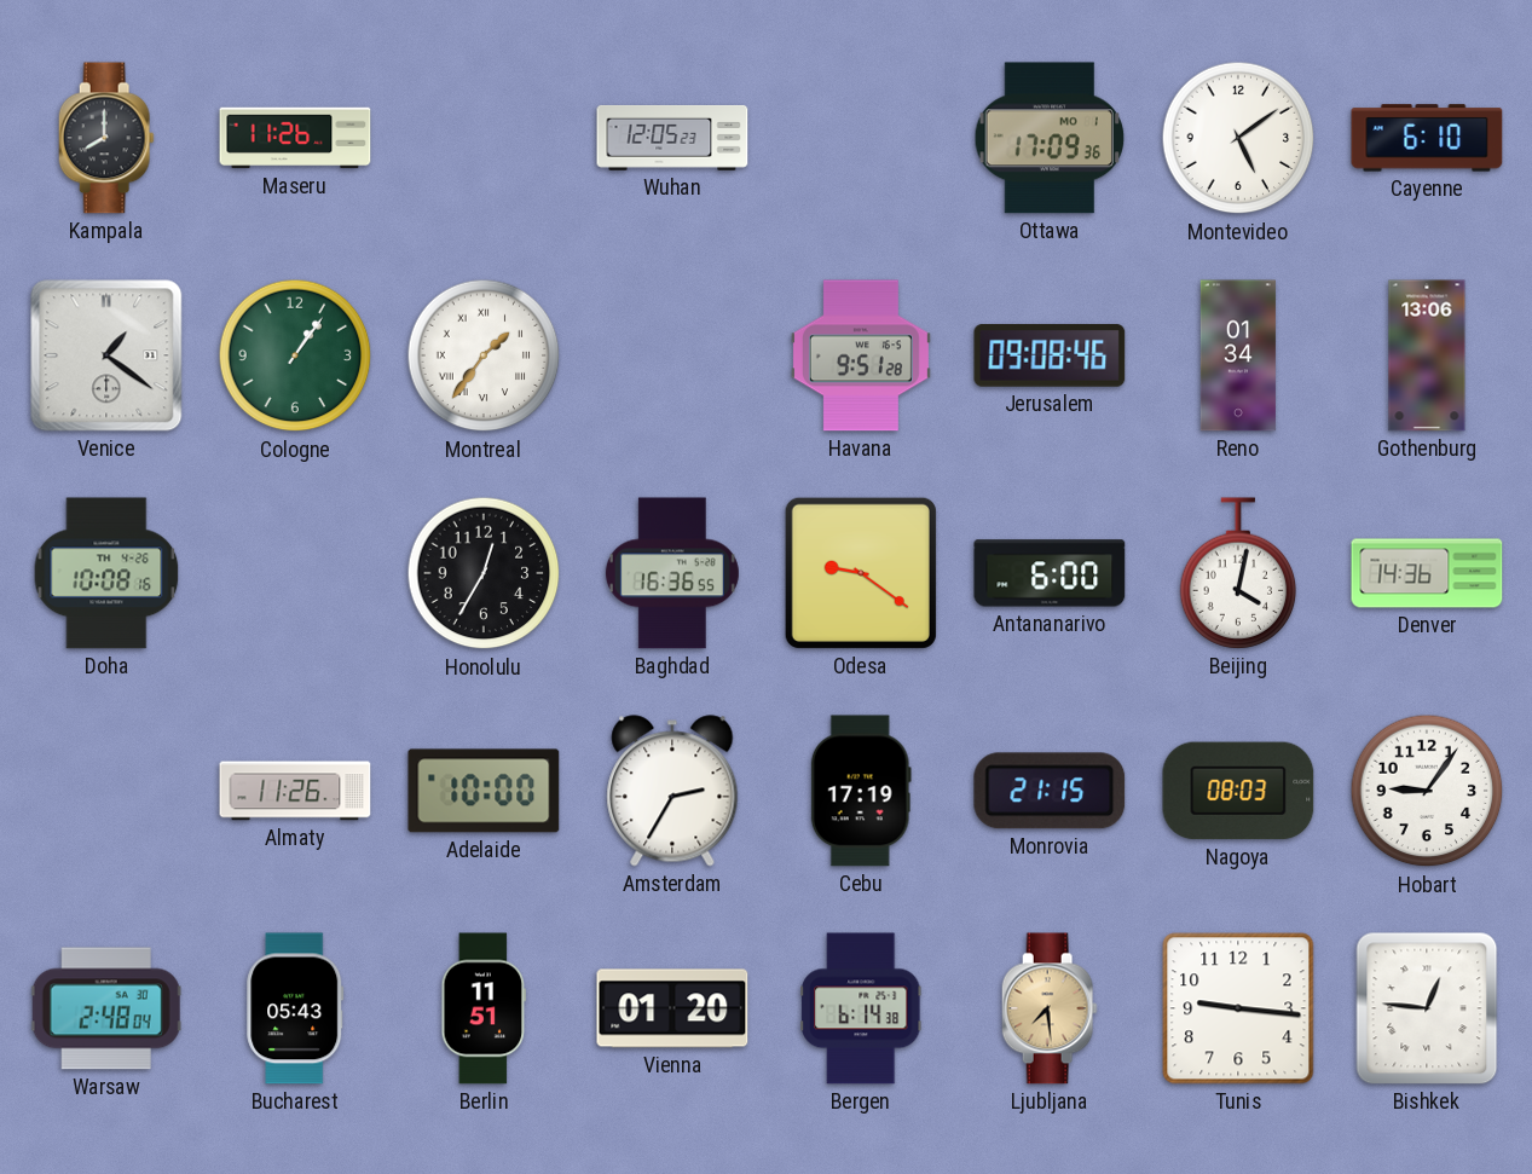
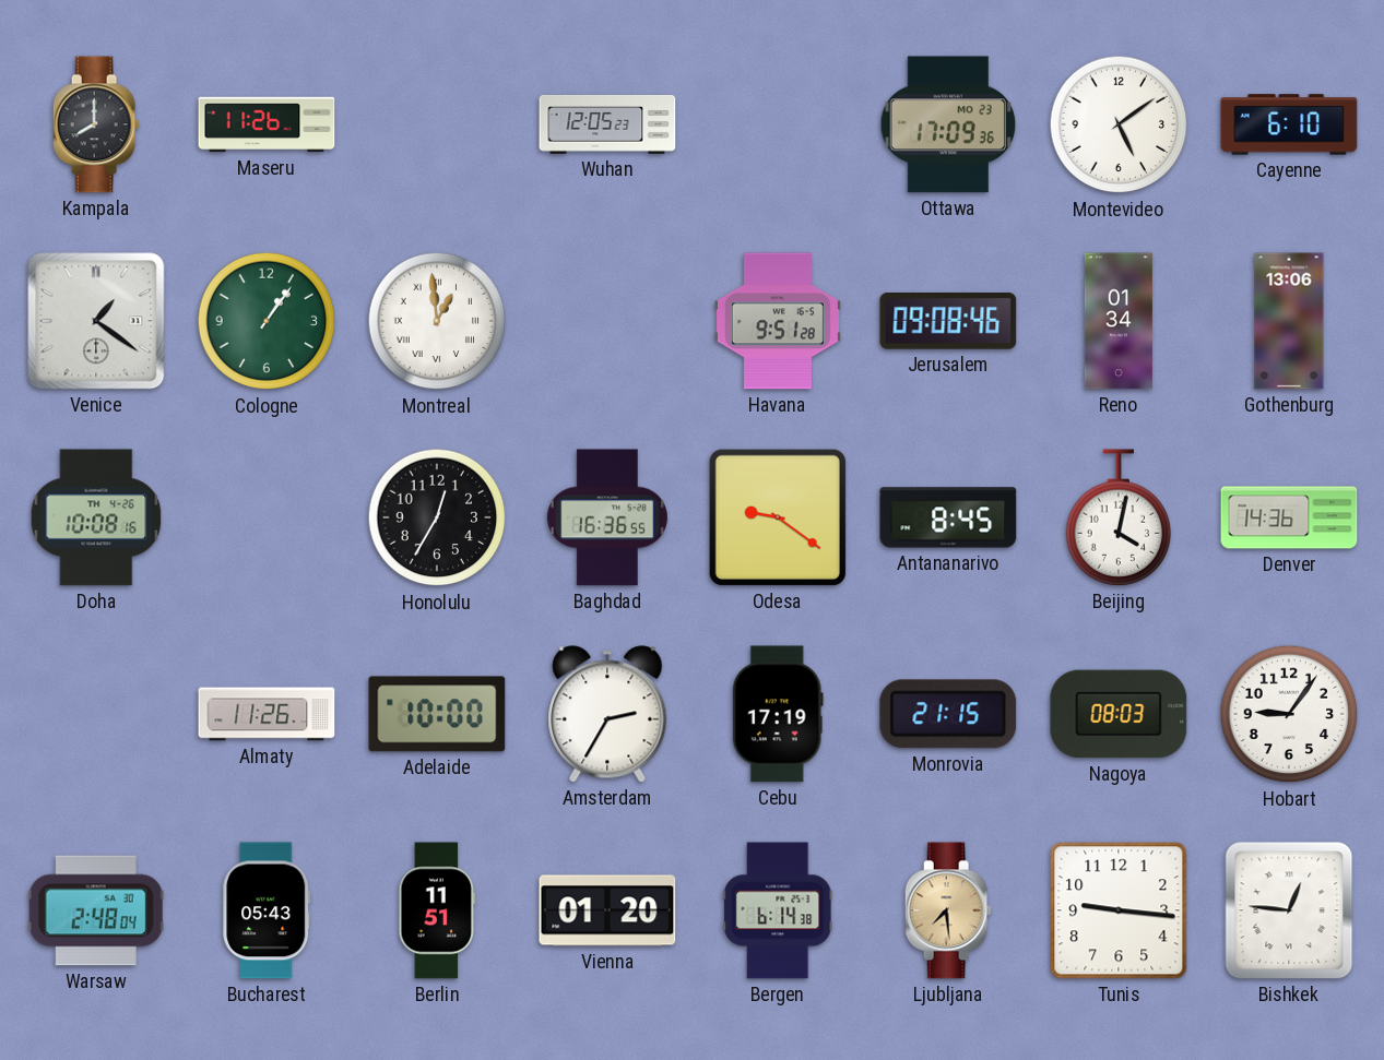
Ottawa date: MO 1 -> MO 23
Montreal: 1:36 -> 12:59
Antananarivo: 6:00 -> 8:45
